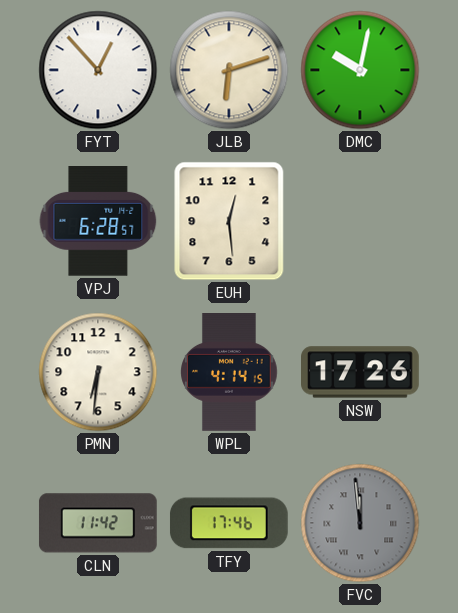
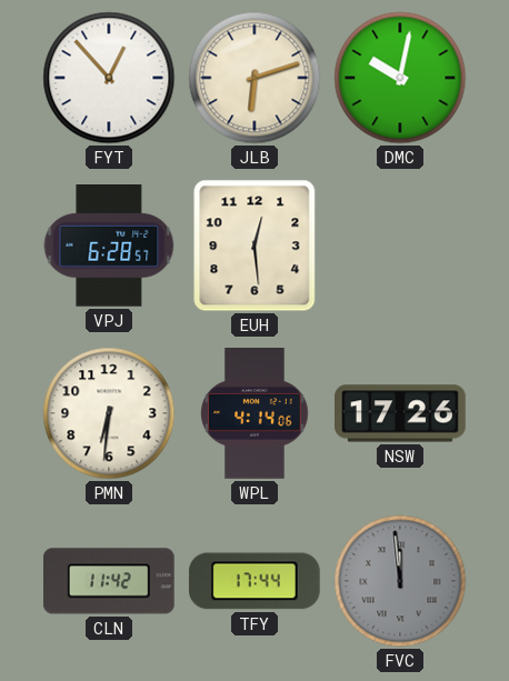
WPL: 4:14:15 -> 4:14:06
TFY: 17:46 -> 17:44
